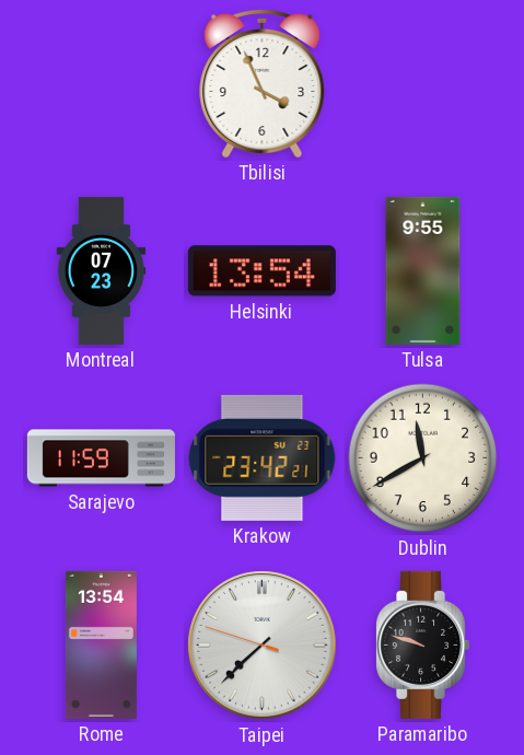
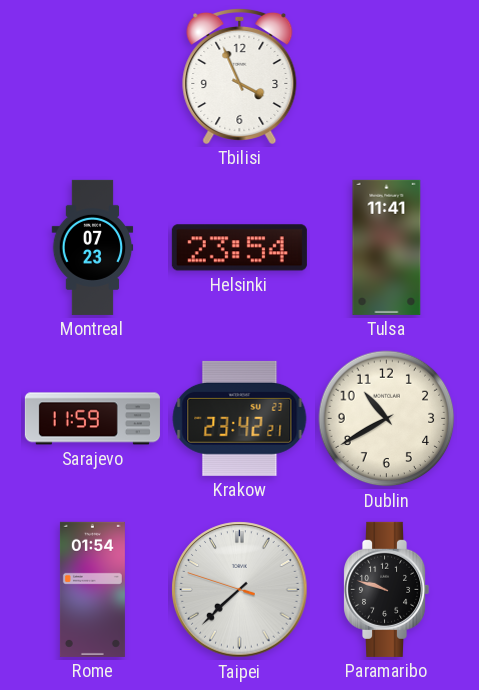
Helsinki: 13:54 -> 23:54
Tulsa: 9:55 -> 11:41
Dublin: 11:40 -> 10:40
Rome: 13:54 -> 01:54
